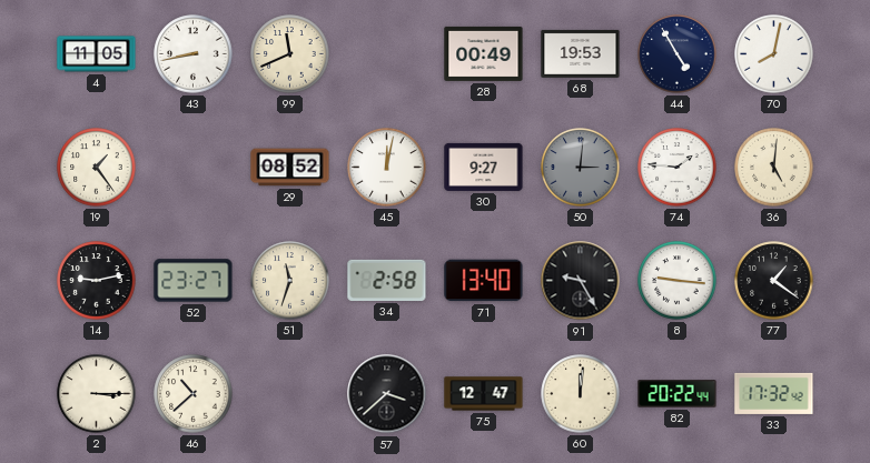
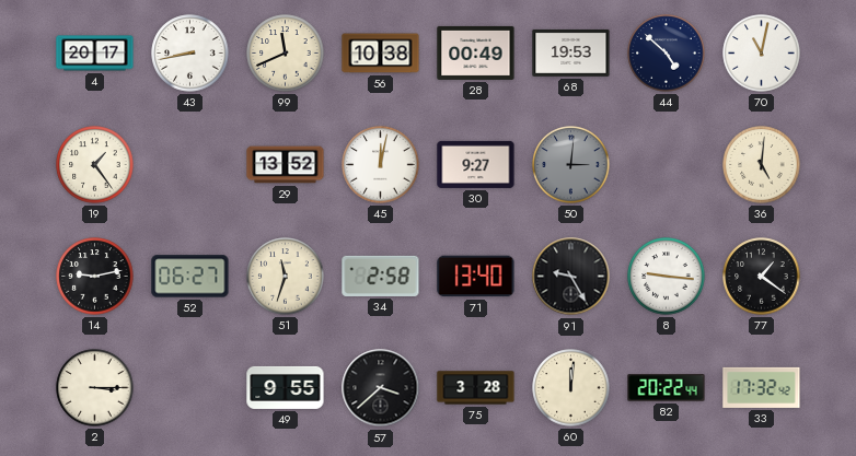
4: 11:05 -> 20:17
56: none -> 10:38
44: 4:55 -> 4:52
70: 8:02 -> 11:02
29: 08:52 -> 13:52
74: 1:46 -> none
52: 23:27 -> 06:27
46: 10:38 -> none
49: none -> 9:55
75: 12:47 -> 3:28
